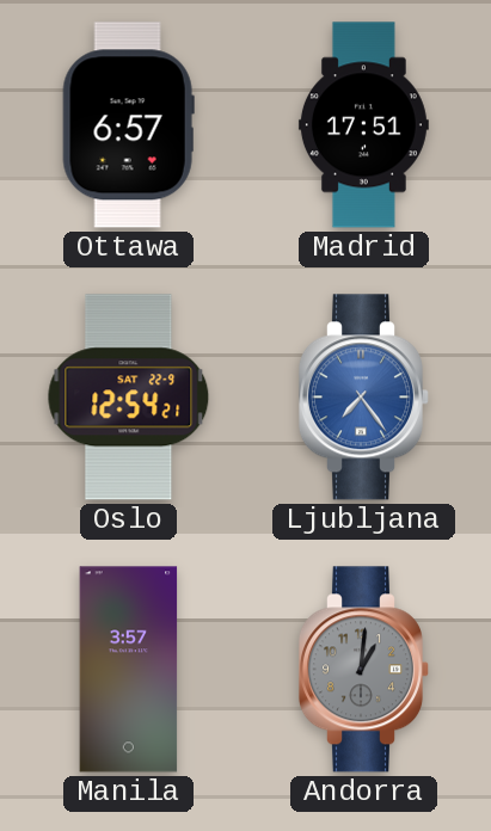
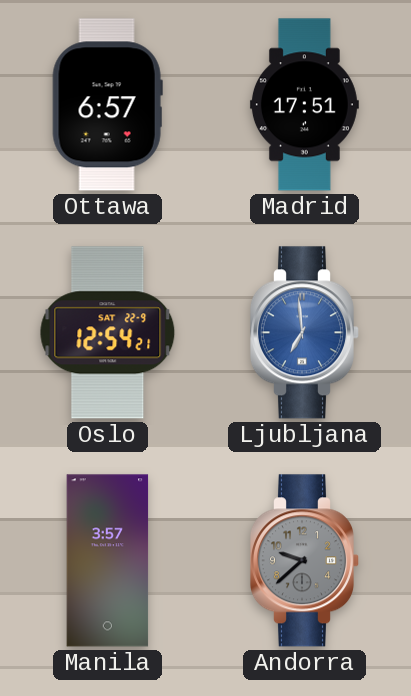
Ljubljana: 7:24 -> 6:59
Andorra: 1:01 -> 9:38
